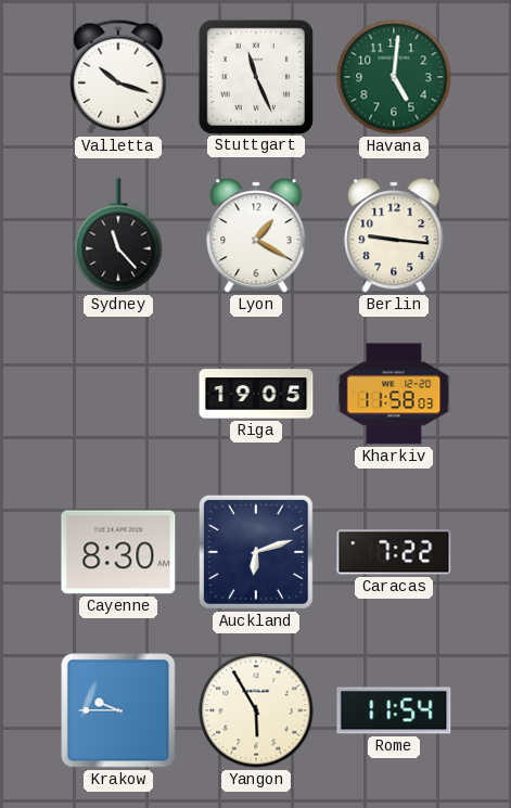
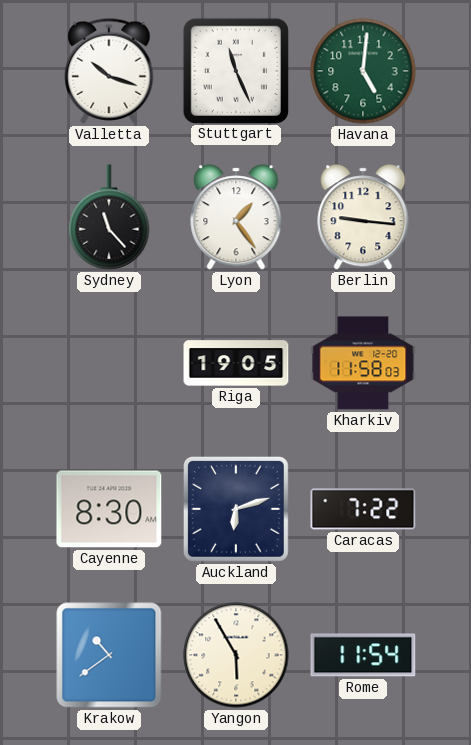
Lyon: 1:20 -> 1:24
Krakow: 9:45 -> 10:39
